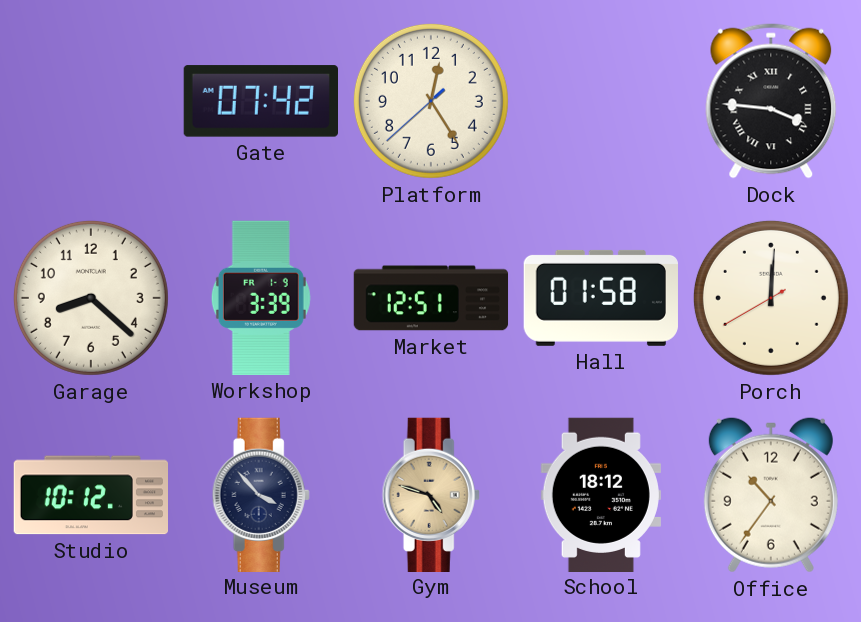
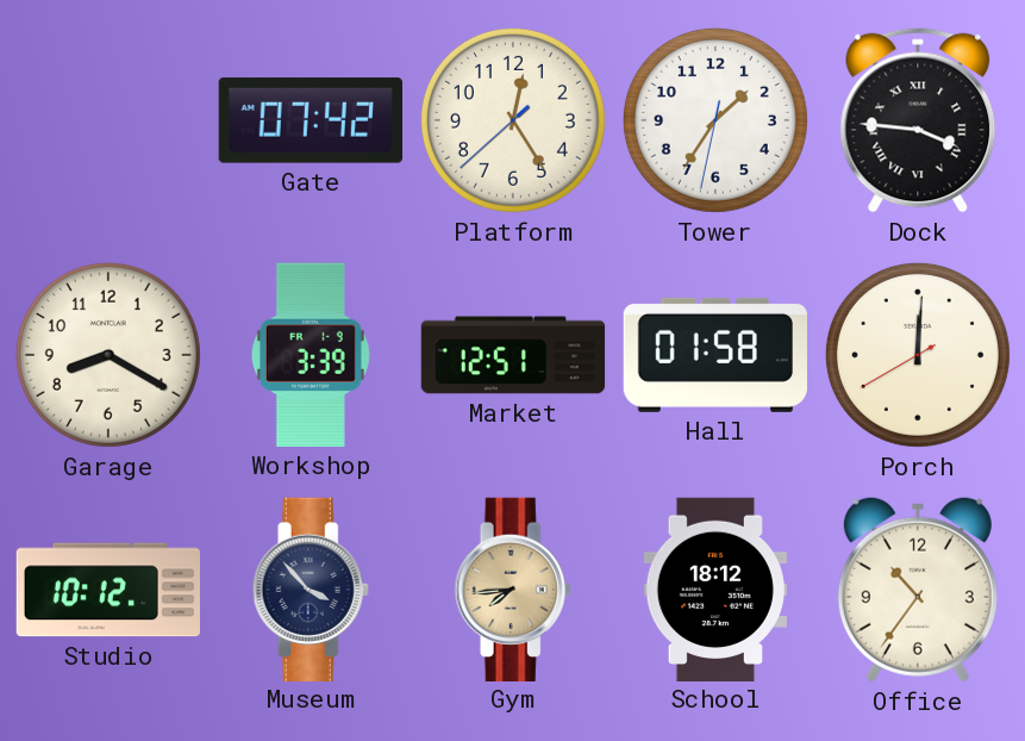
Tower: none -> 1:35
Garage: 8:22 -> 8:20
Gym: 4:48 -> 7:44
